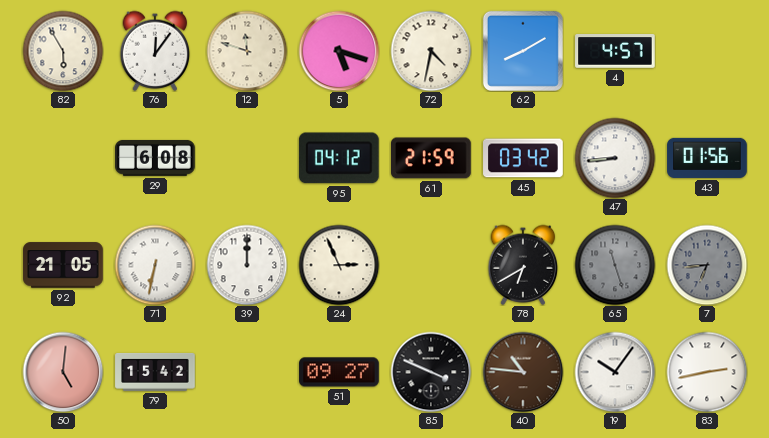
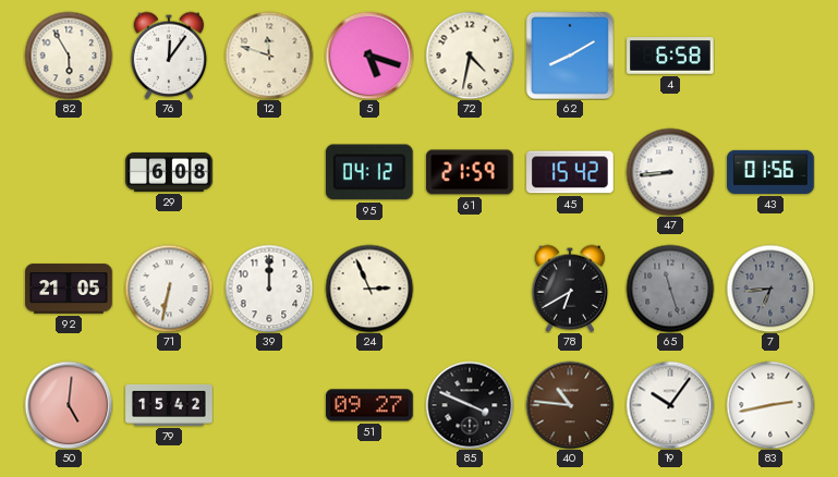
4: 4:57 -> 6:58
45: 03:42 -> 15:42
